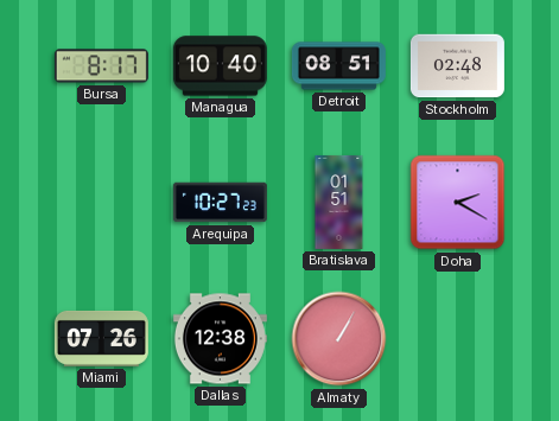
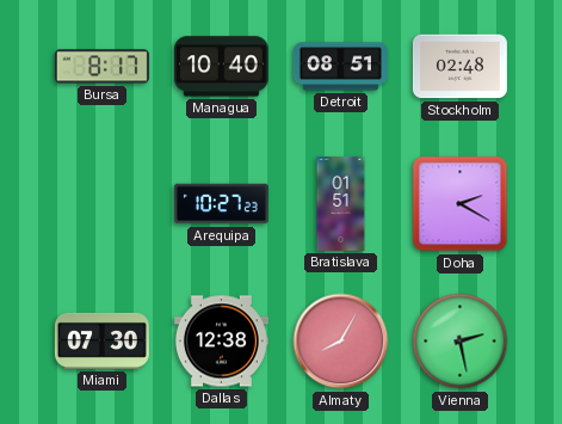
Miami: 07:26 -> 07:30
Almaty: 1:05 -> 8:05
Vienna: none -> 2:28
